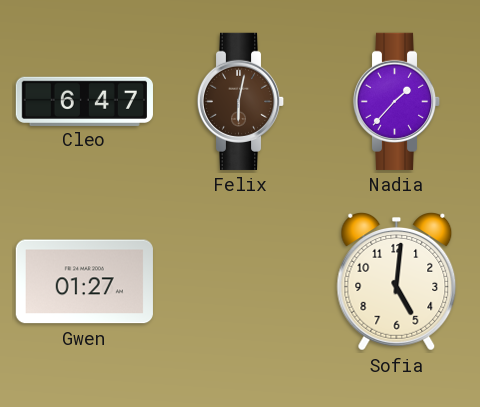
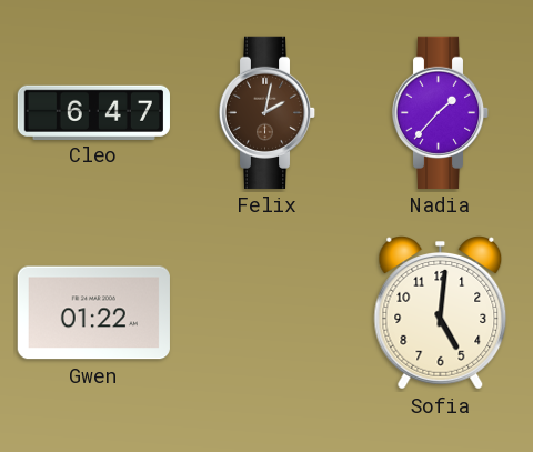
Felix: 6:02 -> 2:02
Gwen: 01:27 -> 01:22
